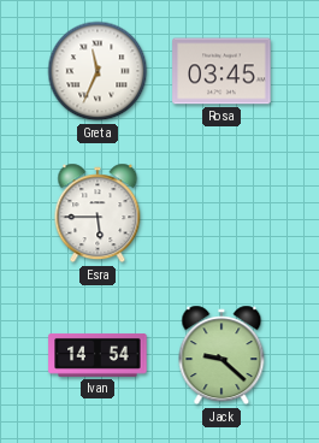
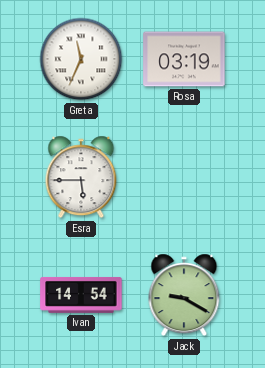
Rosa: 03:45 -> 03:19
Jack: 9:22 -> 9:20
